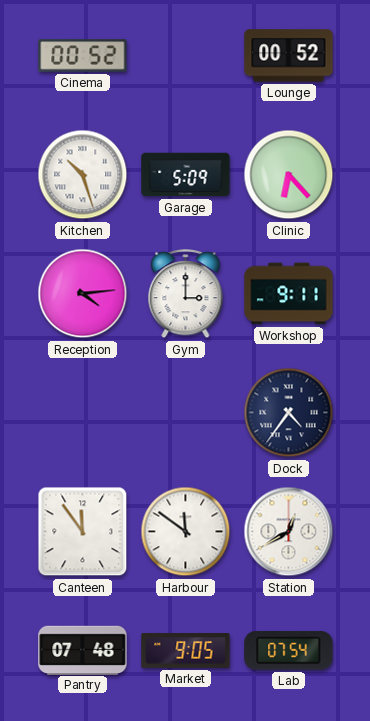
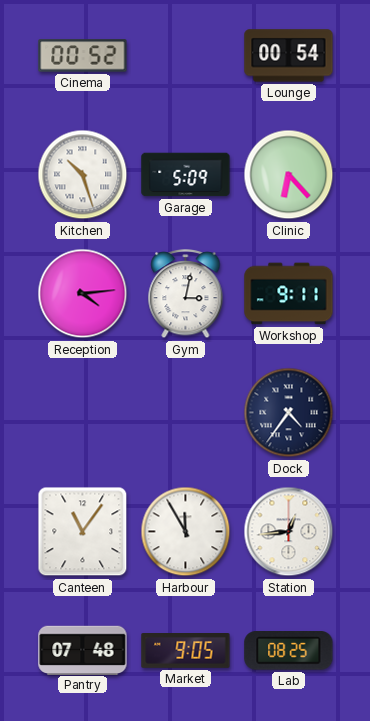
Lounge: 00:52 -> 00:54
Gym: 3:00 -> 3:02
Canteen: 11:54 -> 11:06
Harbour: 11:51 -> 11:55
Station: 12:40 -> 12:44
Lab: 07:54 -> 08:25
